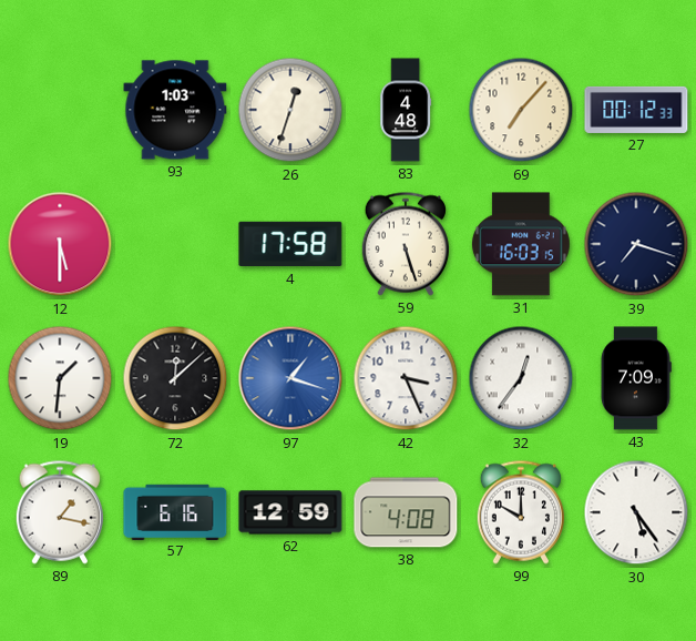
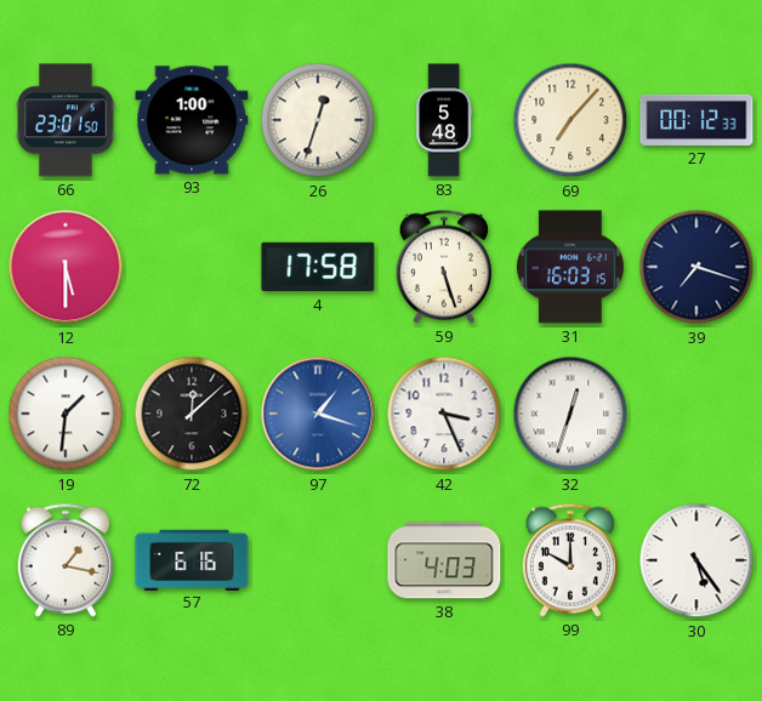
66: none -> 23:01
93: 1:03 -> 1:00
83: 4:48 -> 5:48
32: 12:36 -> 12:33
43: 7:09 -> none
62: 12:59 -> none
38: 4:08 -> 4:03
